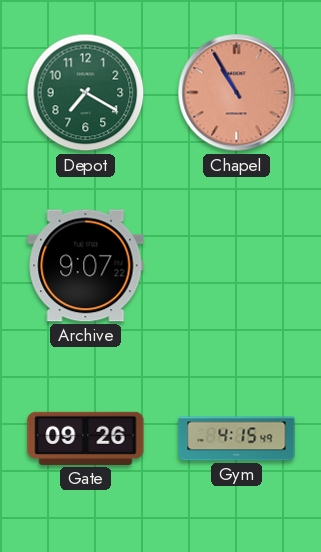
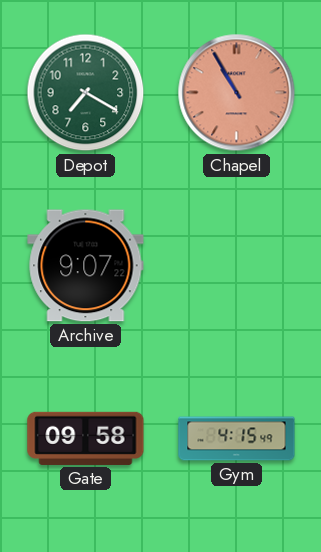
Gate: 09:26 -> 09:58
